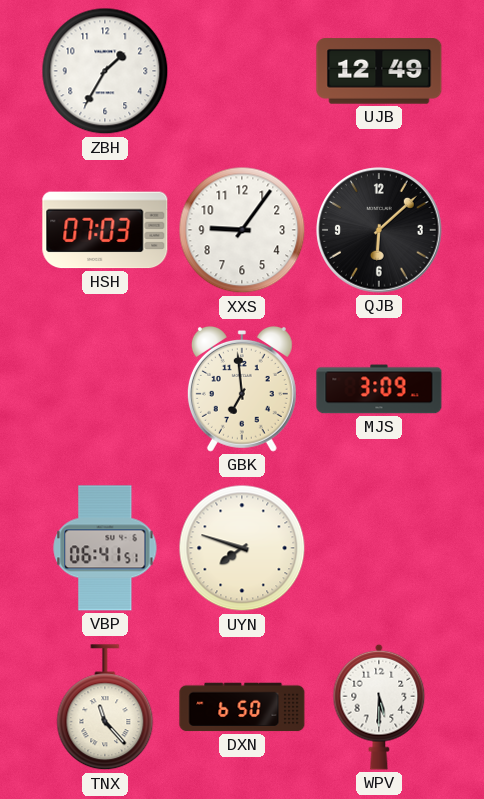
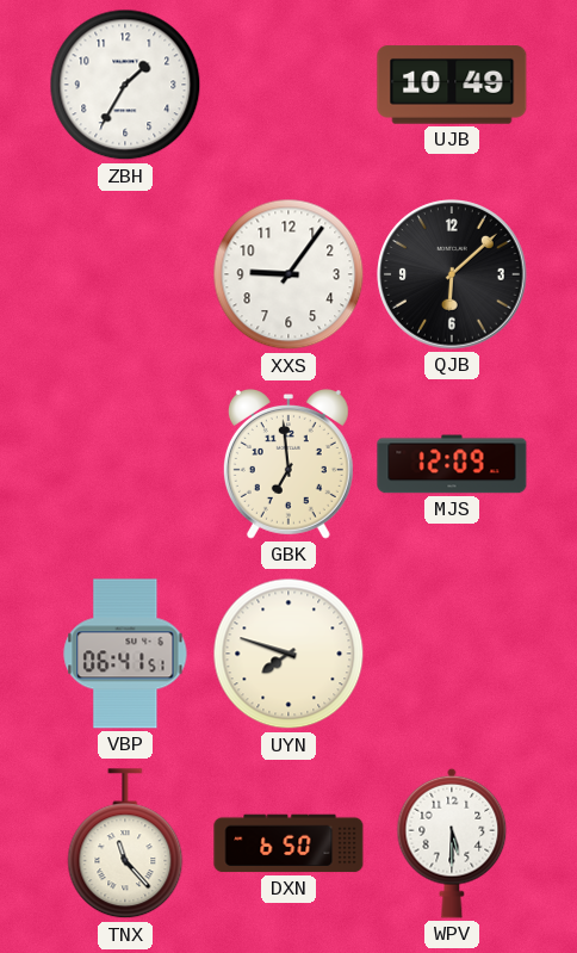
UJB: 12:49 -> 10:49
HSH: 07:03 -> none
MJS: 3:09 -> 12:09
